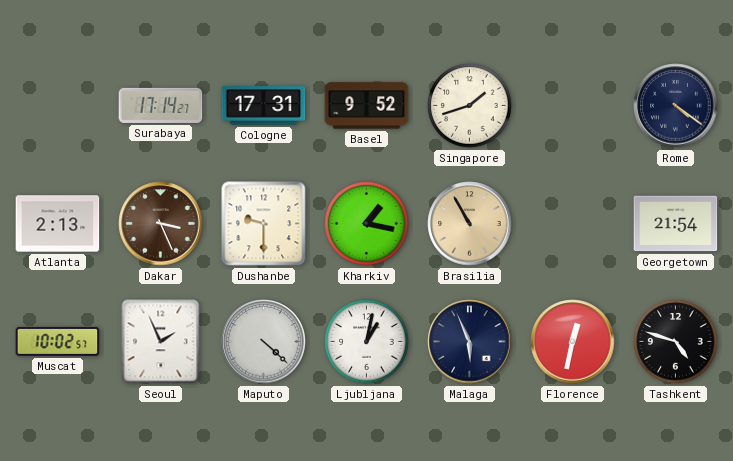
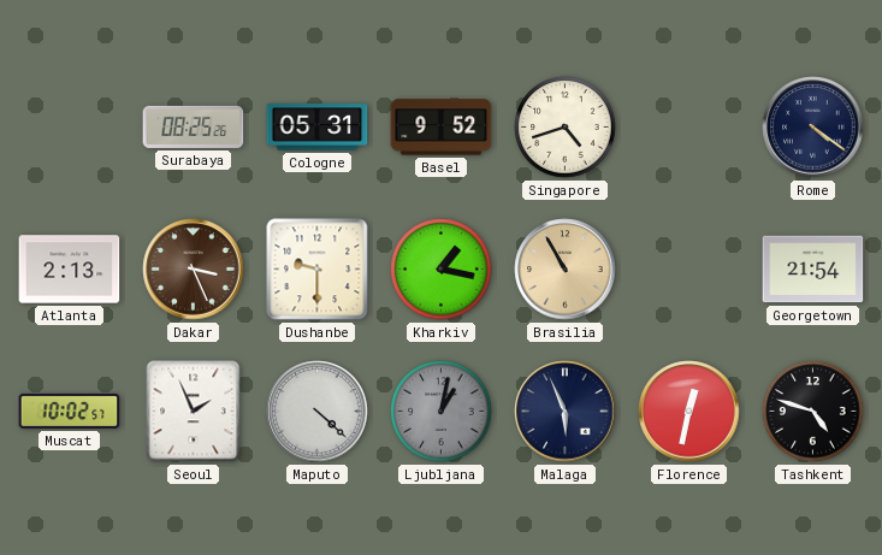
Surabaya: 17:14 -> 08:25
Cologne: 17:31 -> 05:31
Singapore: 1:42 -> 4:42
Ljubljana dial: white -> grey
